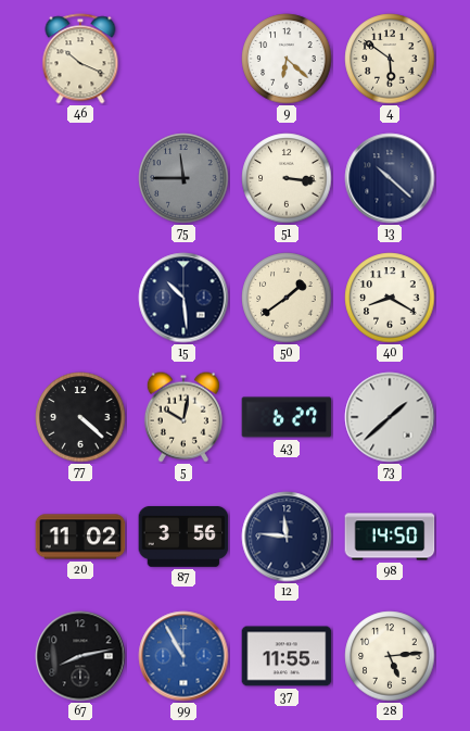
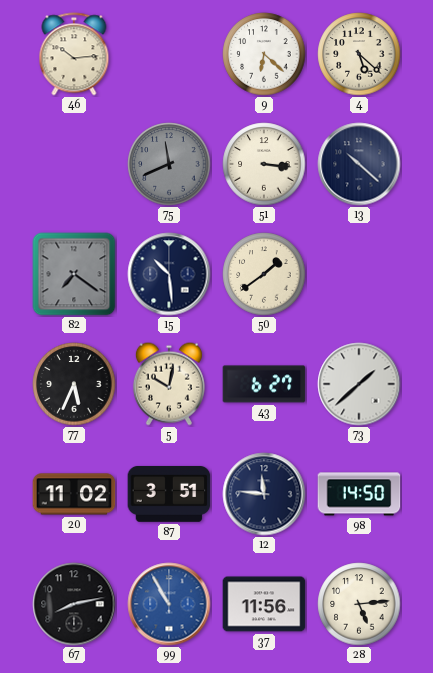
46: 10:19 -> 10:14
4: 5:51 -> 5:22
75: 11:45 -> 11:41
82: none -> 7:21
40: 8:20 -> none
77: 4:22 -> 5:34
87: 3:56 -> 3:51
37: 11:55 -> 11:56
